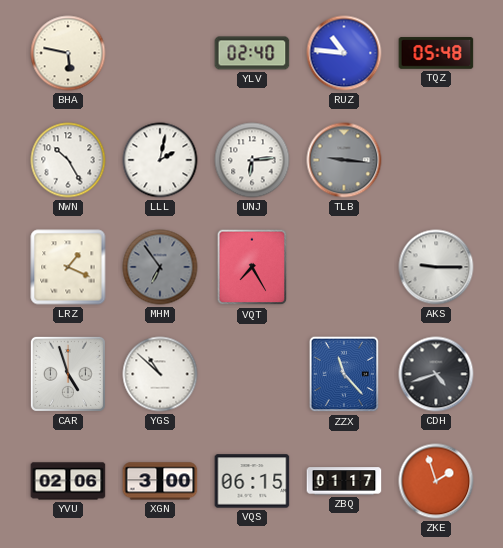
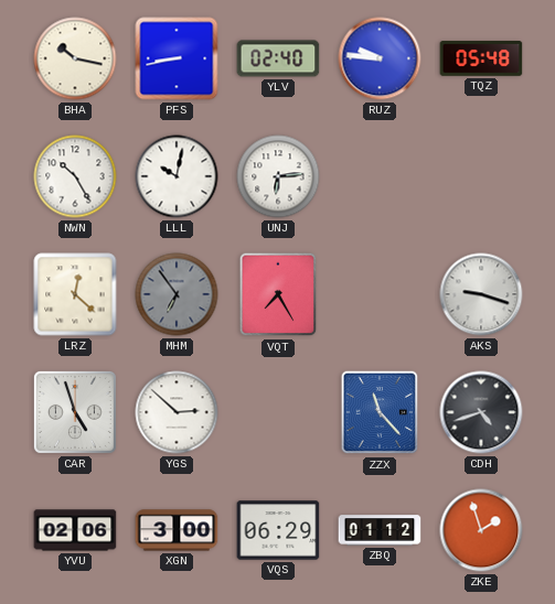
BHA: 5:47 -> 10:17
PFS: none -> 8:43
RUZ: 10:46 -> 9:46
LLL: 2:02 -> 10:02
TLB: 9:16 -> none
LRZ: 1:19 -> 12:22
AKS: 9:15 -> 9:18
YGS: 10:52 -> 2:52
VQS: 06:15 -> 06:29
ZBQ: 01:17 -> 01:12
